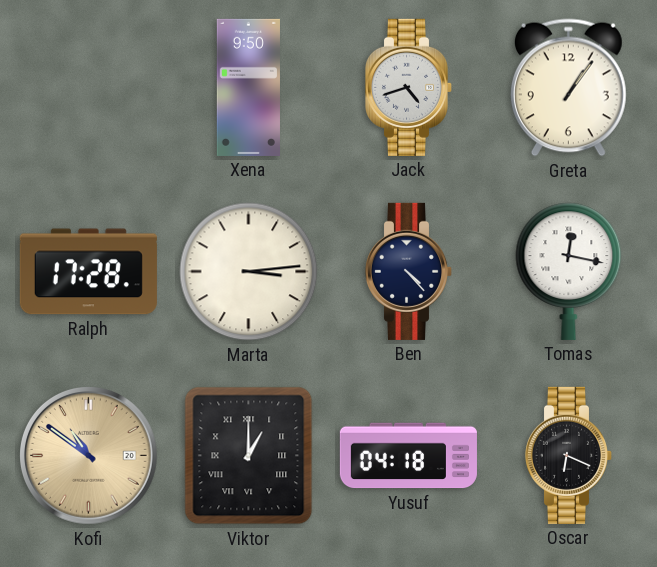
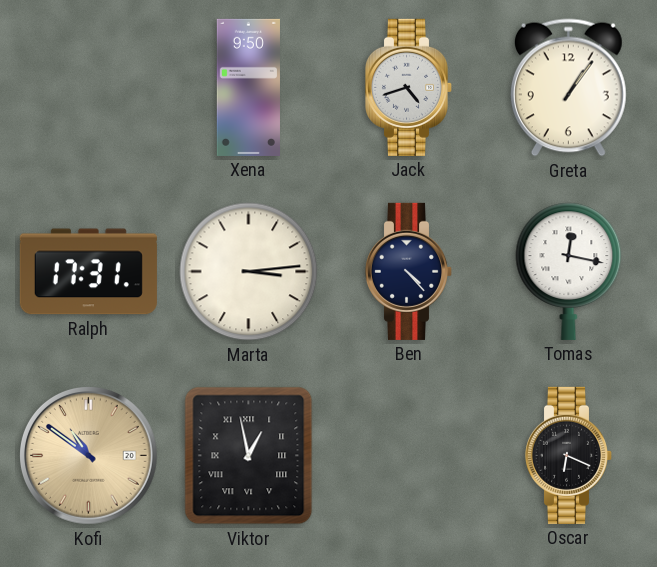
Ralph: 17:28 -> 17:31
Viktor: 1:00 -> 12:58
Yusuf: 04:18 -> none
